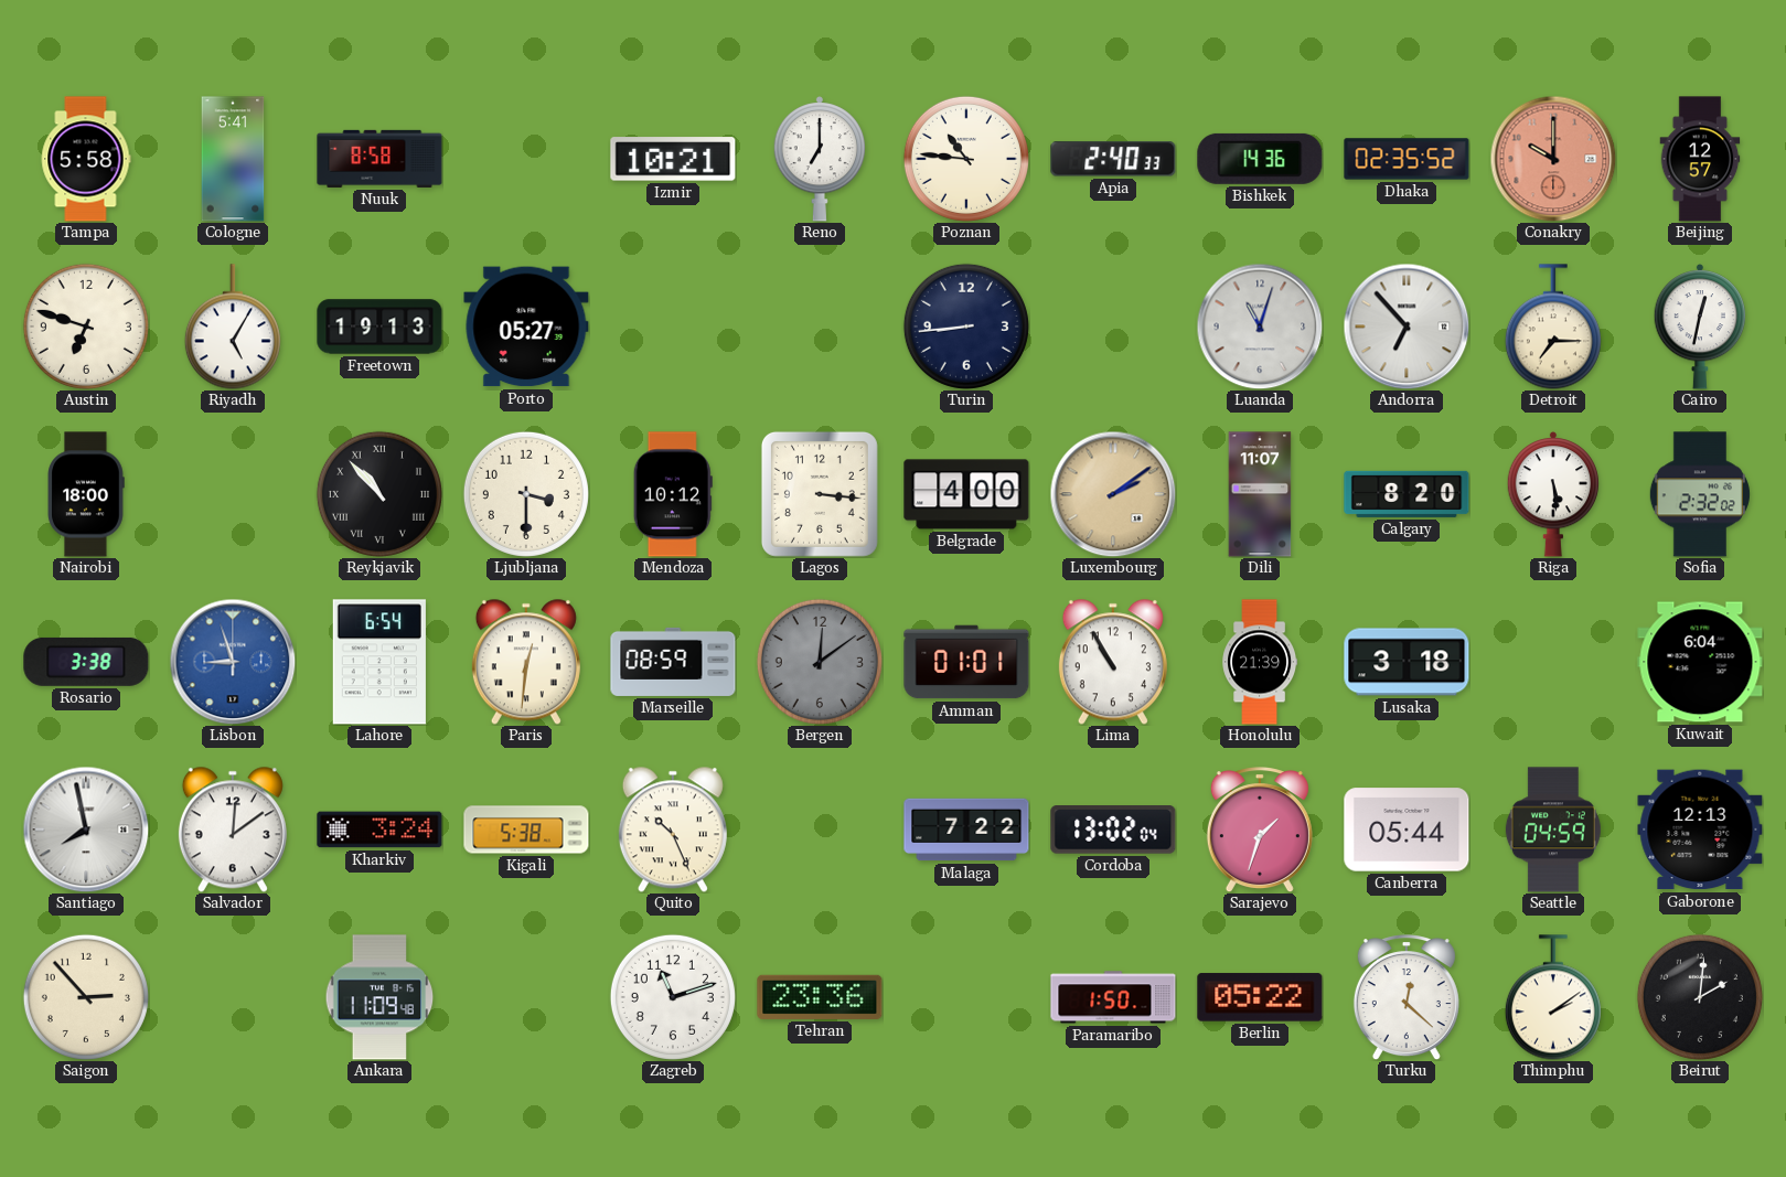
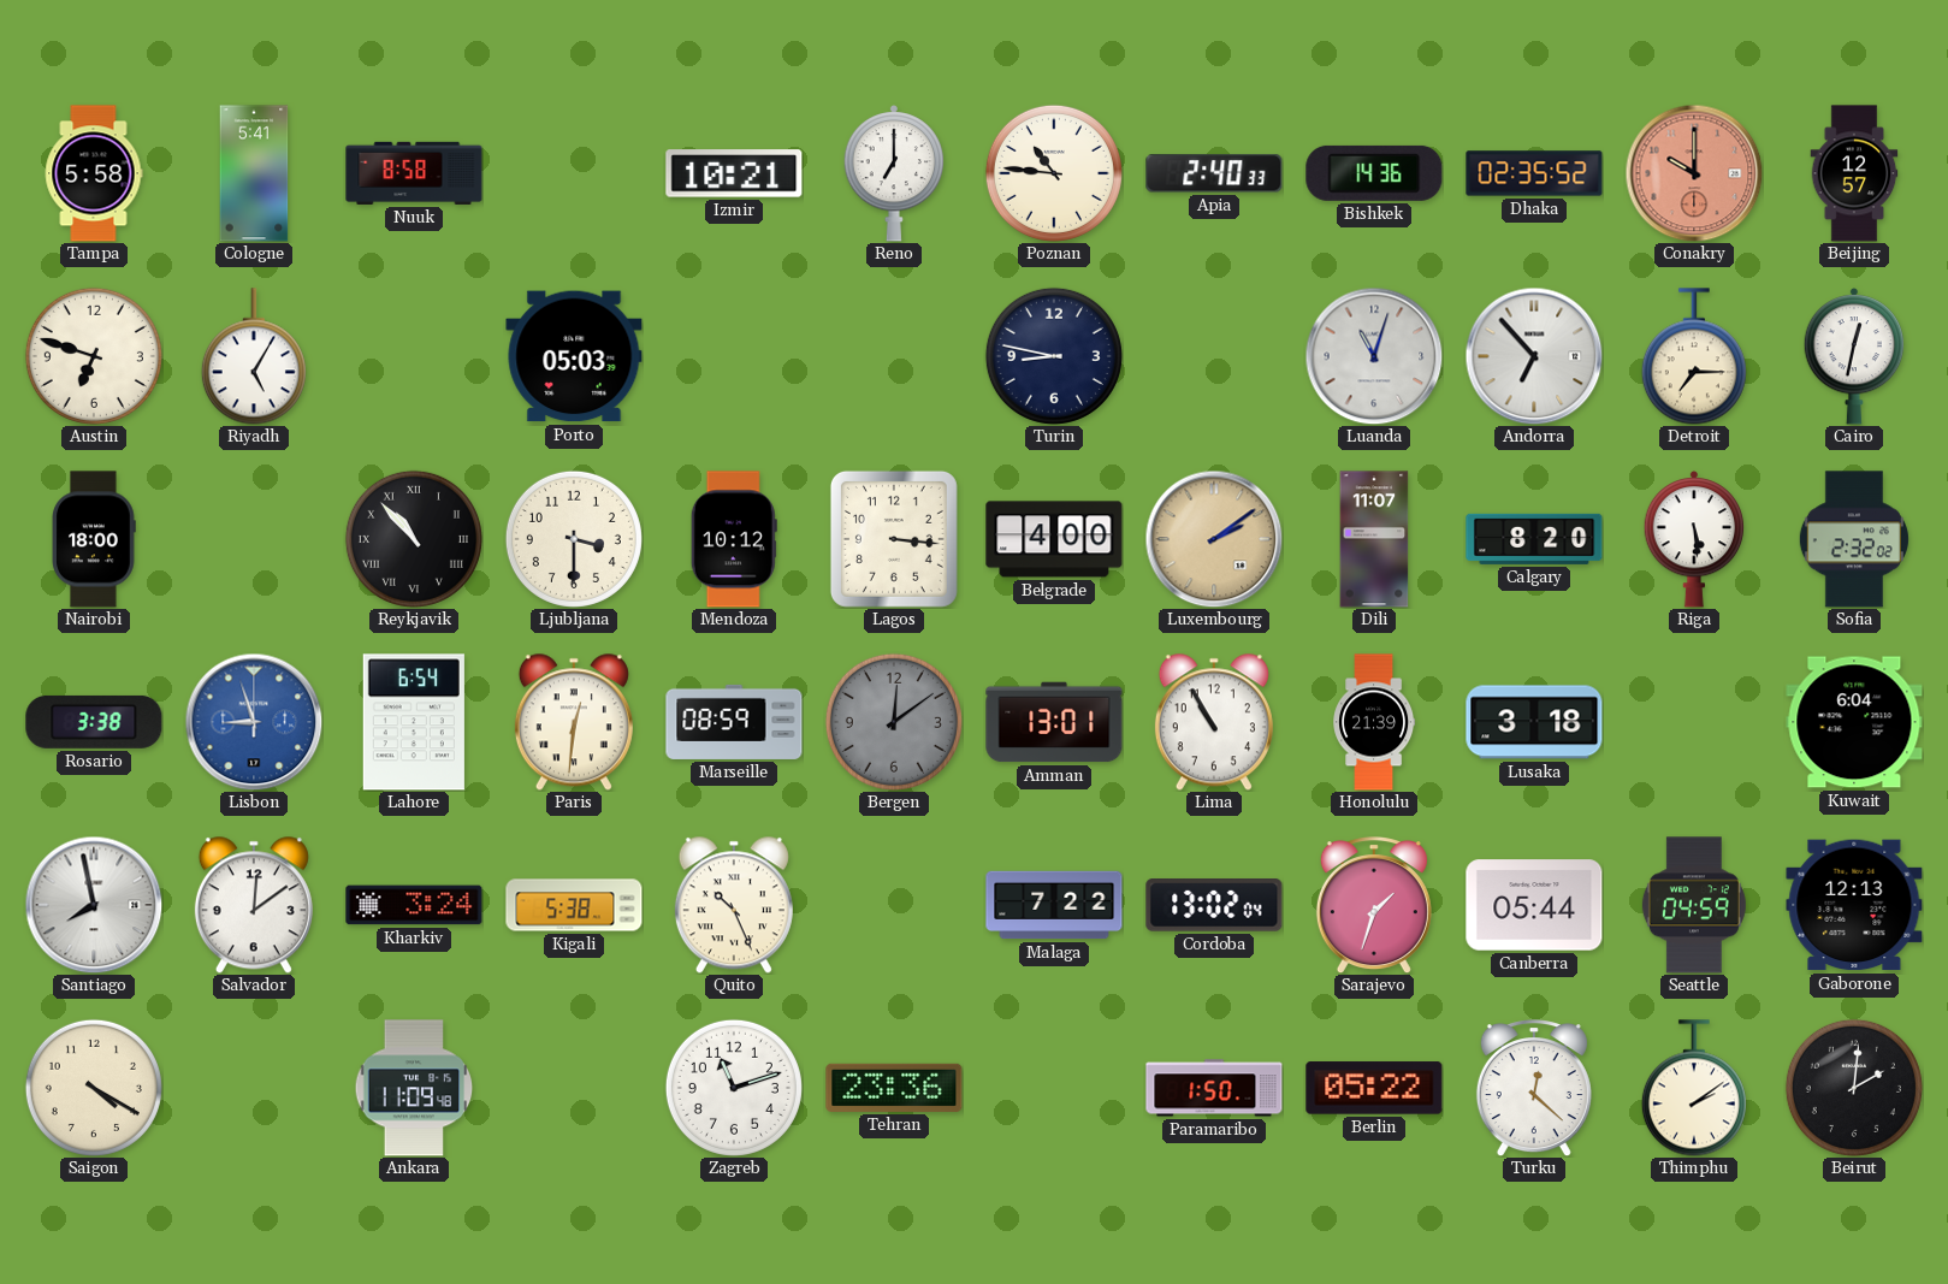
Freetown: 19:13 -> none
Porto: 05:27 -> 05:03
Turin: 8:44 -> 8:47
Amman: 01:01 -> 13:01
Saigon: 2:53 -> 4:20
